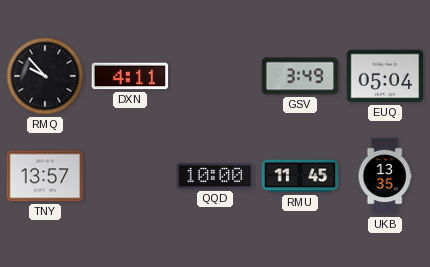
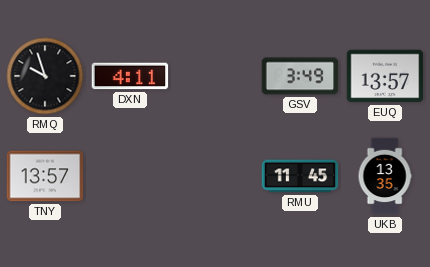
RMQ: 9:53 -> 9:57
EUQ: 05:04 -> 13:57
QQD: 10:00 -> none
